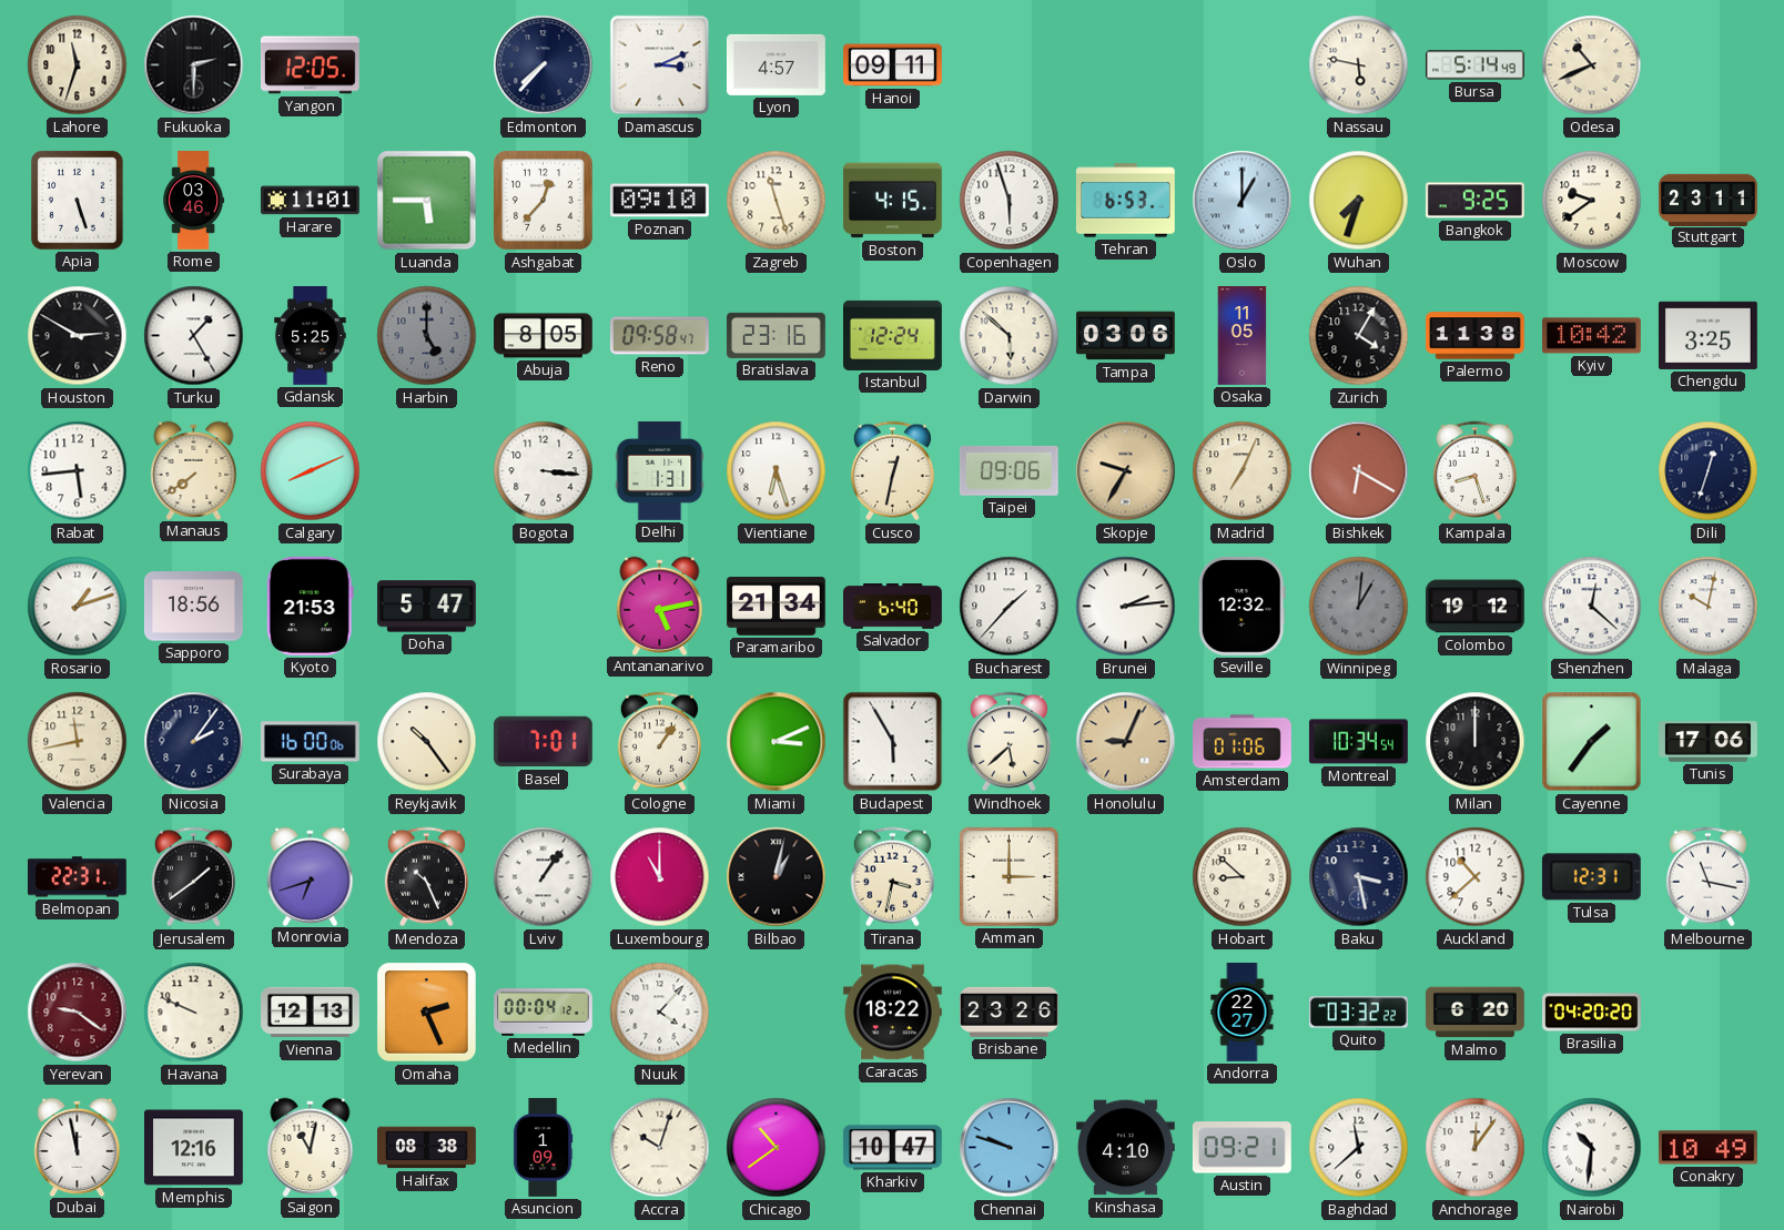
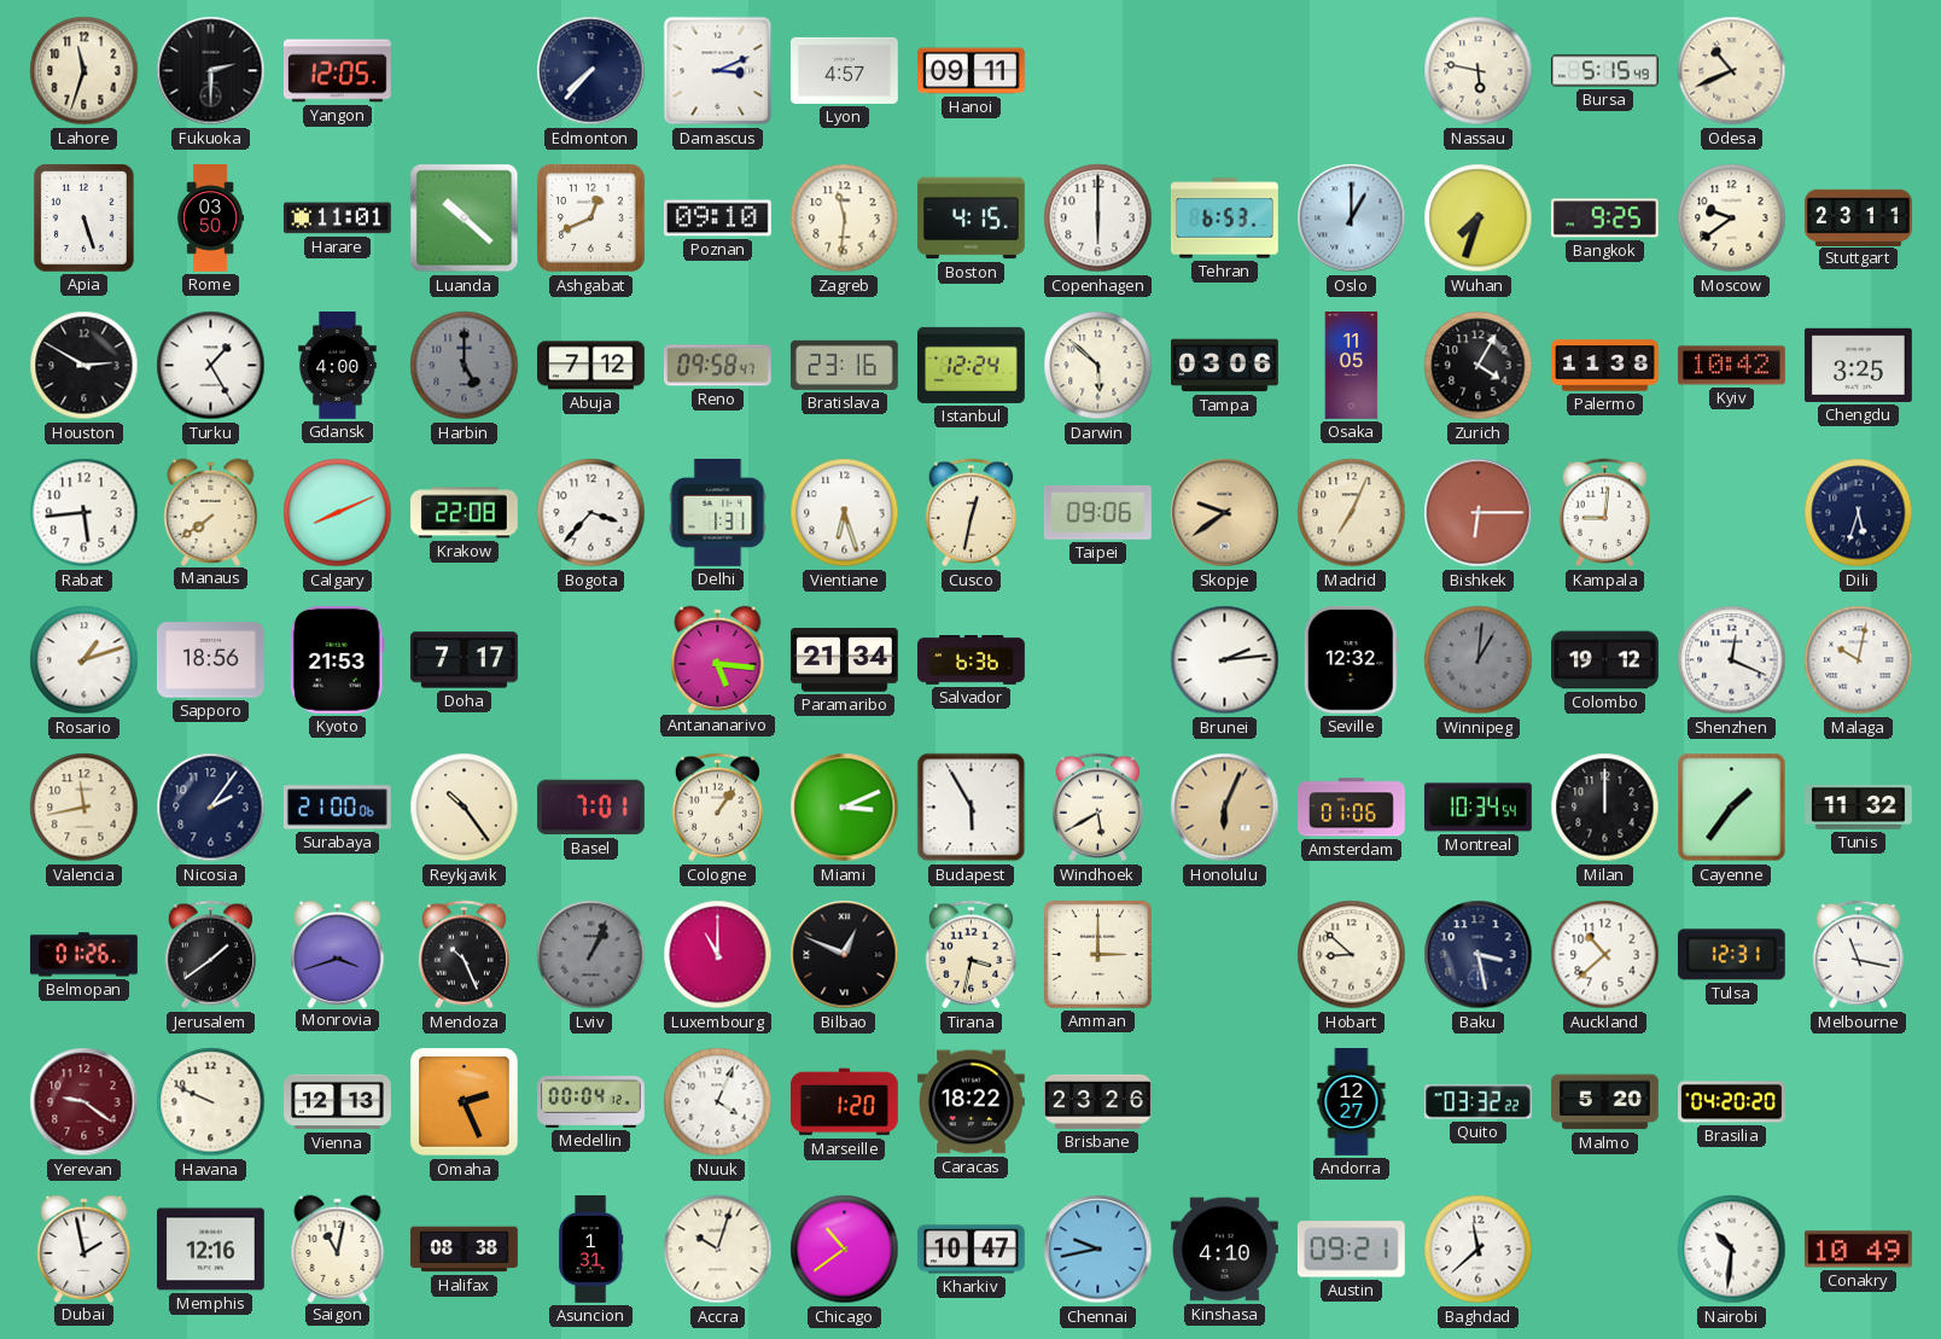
Bursa: 5:14 -> 5:15
Rome: 03:46 -> 03:50
Luanda: 5:45 -> 10:22
Ashgabat: 12:37 -> 12:41
Zagreb: 11:27 -> 11:31
Copenhagen: 5:57 -> 6:00
Gdansk: 5:25 -> 4:00
Abuja: 8:05 -> 7:12
Krakow: none -> 22:08
Bogota: 3:16 -> 3:37
Skopje: 9:35 -> 9:39
Bishkek: 6:20 -> 6:15
Kampala: 8:27 -> 9:01
Dili: 12:33 -> 5:33
Doha: 5:47 -> 7:17
Antananarivo: 5:13 -> 5:16
Salvador: 6:40 -> 6:36
Bucharest: 1:37 -> none
Shenzhen: 12:22 -> 12:19
Surabaya: 16:00 -> 21:00
Windhoek: 5:38 -> 5:40
Honolulu: 9:04 -> 6:04
Tunis: 17:06 -> 11:32
Belmopan: 22:31 -> 01:26
Monrovia: 6:42 -> 3:42
Lviv: 1:06 -> 1:04
Lviv dial: white -> grey
Bilbao: 1:02 -> 12:49
Nuuk: 4:07 -> 4:04
Marseille: none -> 1:20
Andorra: 22:27 -> 12:27
Malmo: 6:20 -> 5:20
Dubai: 11:58 -> 1:58
Asuncion: 1:09 -> 1:31
Chennai: 9:48 -> 9:43
Anchorage: 12:06 -> none
